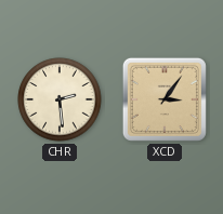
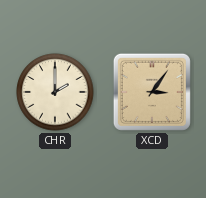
CHR: 2:29 -> 2:00
